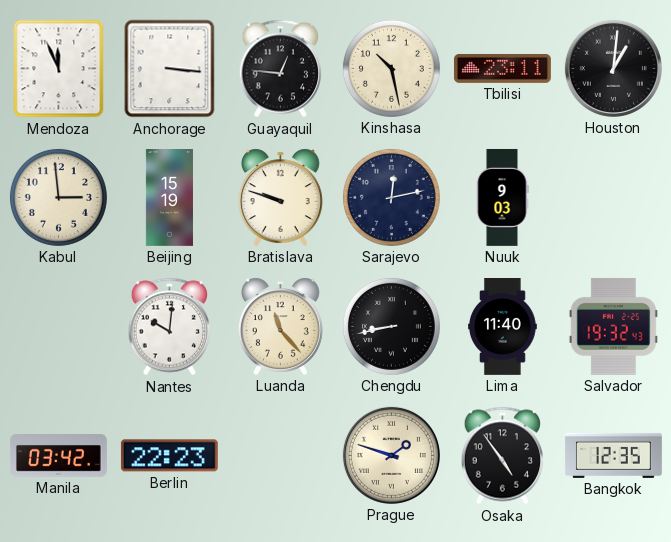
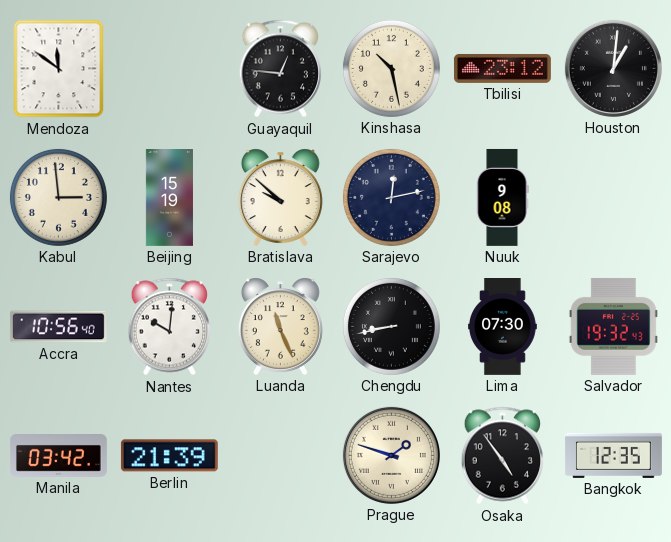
Mendoza: 11:56 -> 11:51
Anchorage: 3:16 -> none
Tbilisi: 23:11 -> 23:12
Bratislava: 9:48 -> 9:52
Nuuk: 9:03 -> 9:08
Accra: none -> 10:56
Luanda: 11:23 -> 11:26
Lima: 11:40 -> 07:30
Berlin: 22:23 -> 21:39
